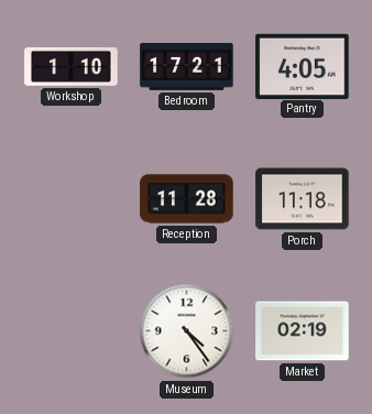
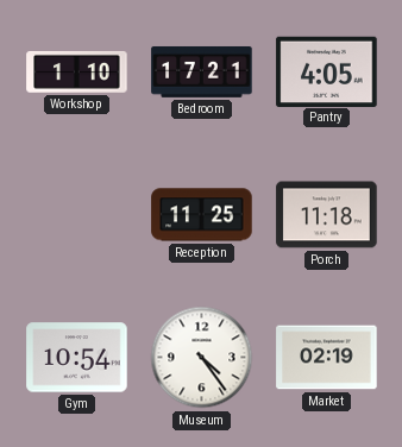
Reception: 11:28 -> 11:25
Gym: none -> 10:54
